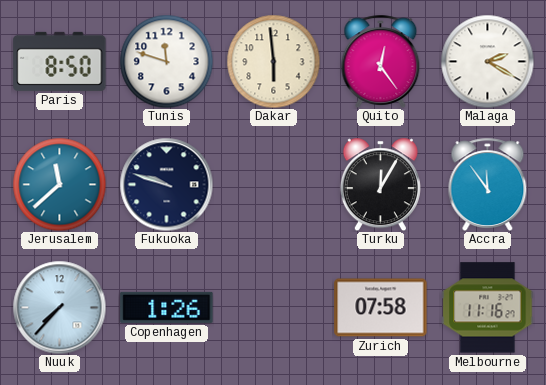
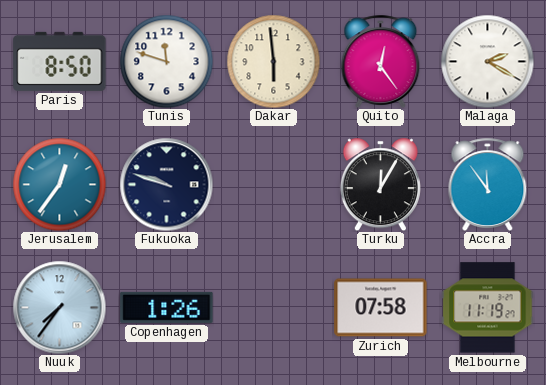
Jerusalem: 11:38 -> 12:36
Nuuk: 7:37 -> 7:36
Melbourne: 11:16 -> 11:19
